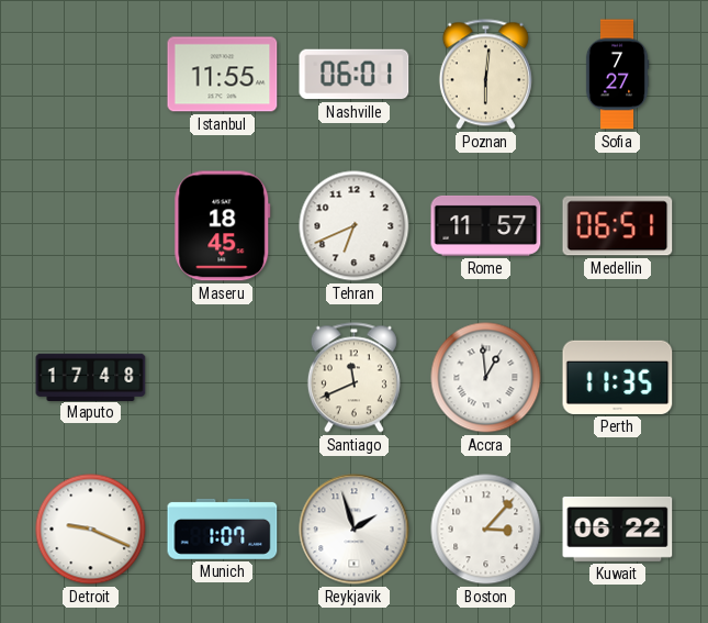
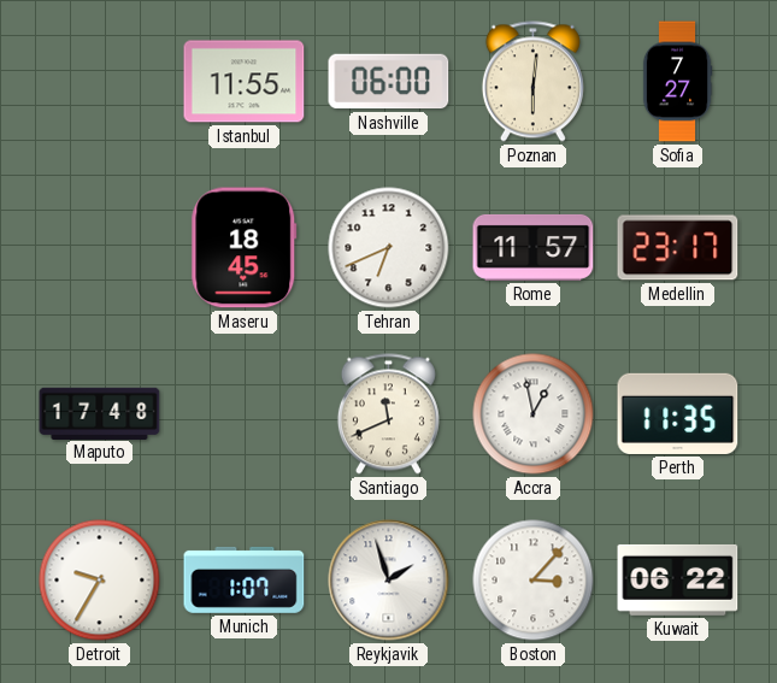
Nashville: 06:01 -> 06:00
Medellin: 06:51 -> 23:17
Accra: 12:59 -> 12:58
Detroit: 9:19 -> 9:35
